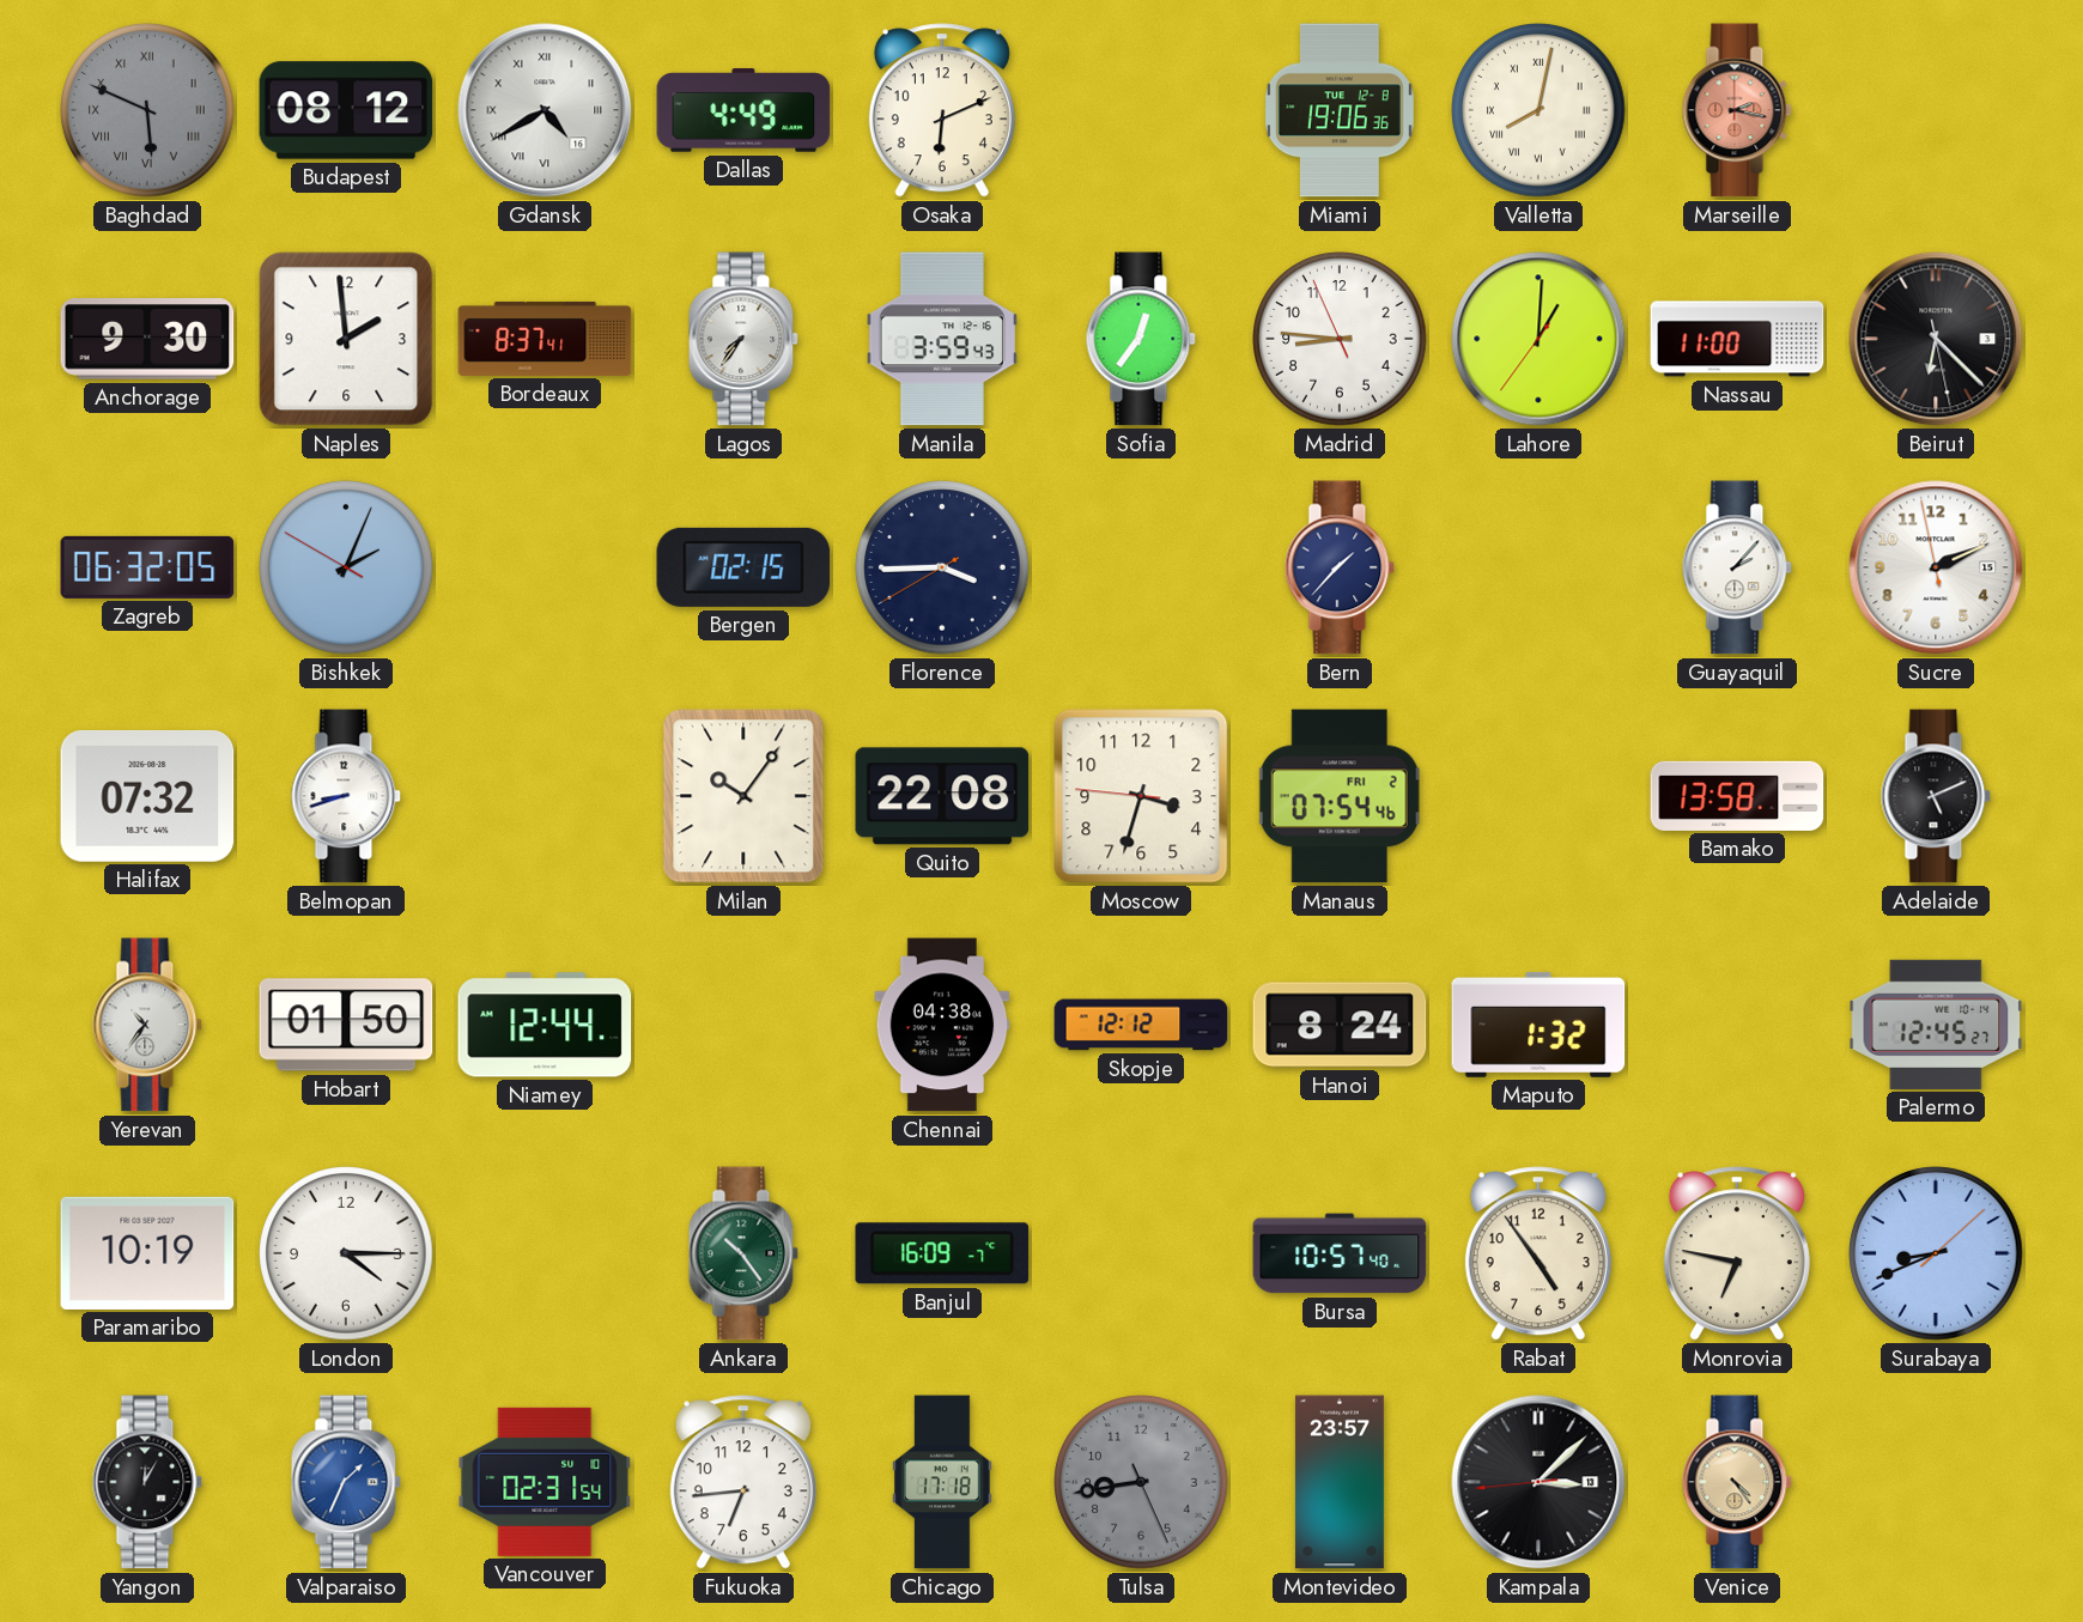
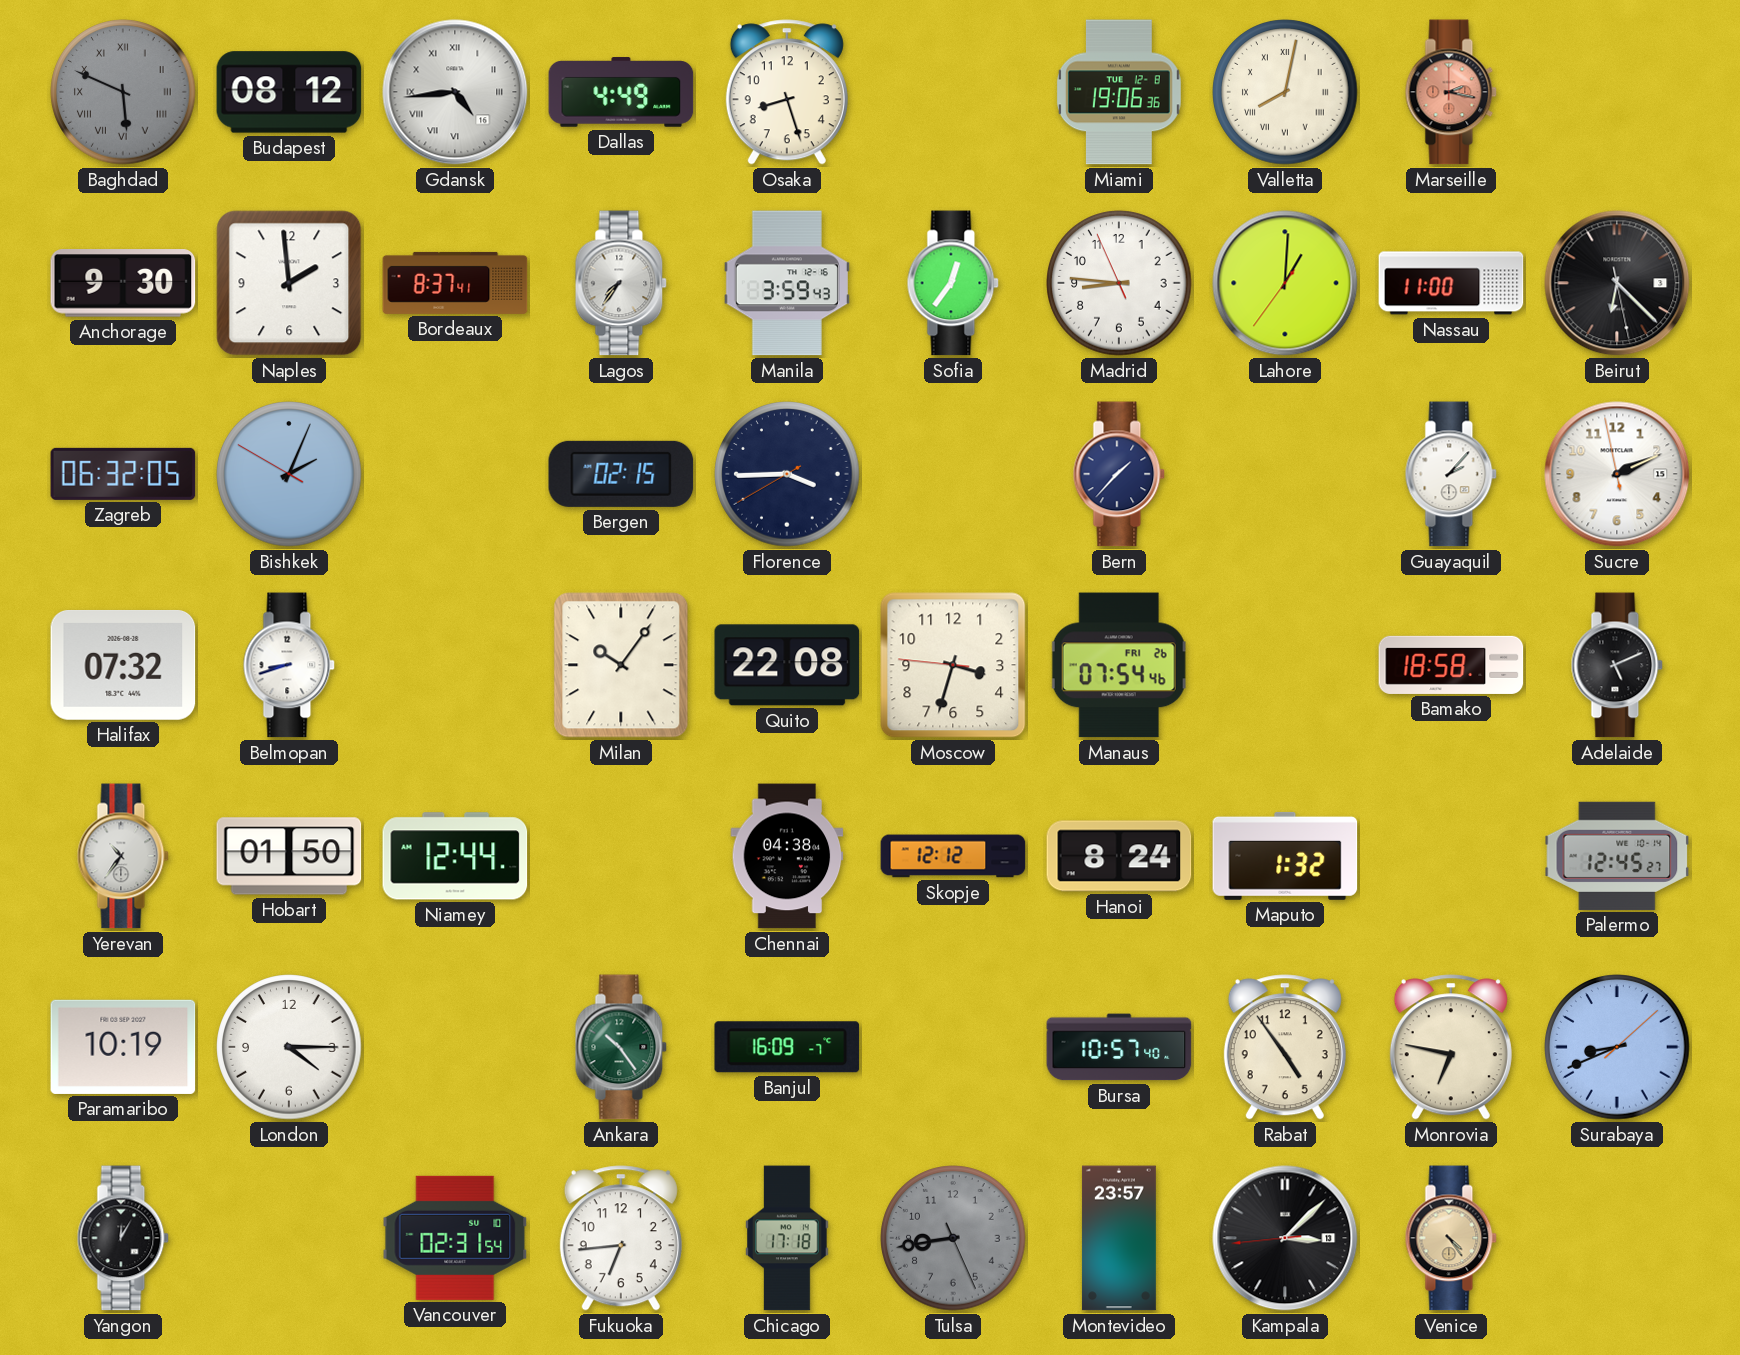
Gdansk: 4:40 -> 4:44
Osaka: 6:11 -> 8:27
Manaus date: FRI 2 -> FRI 26
Bamako: 13:58 -> 18:58
Valparaiso: 1:34 -> none
